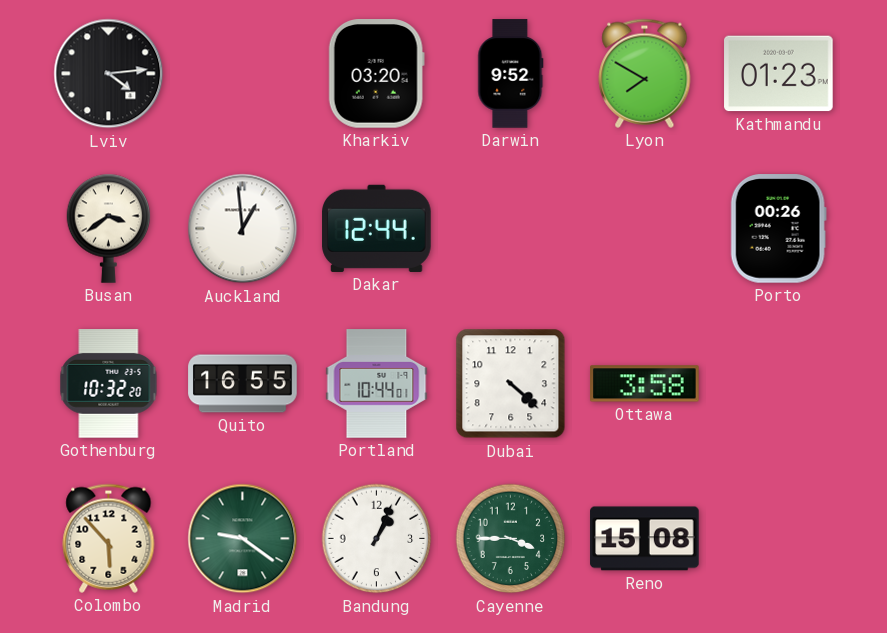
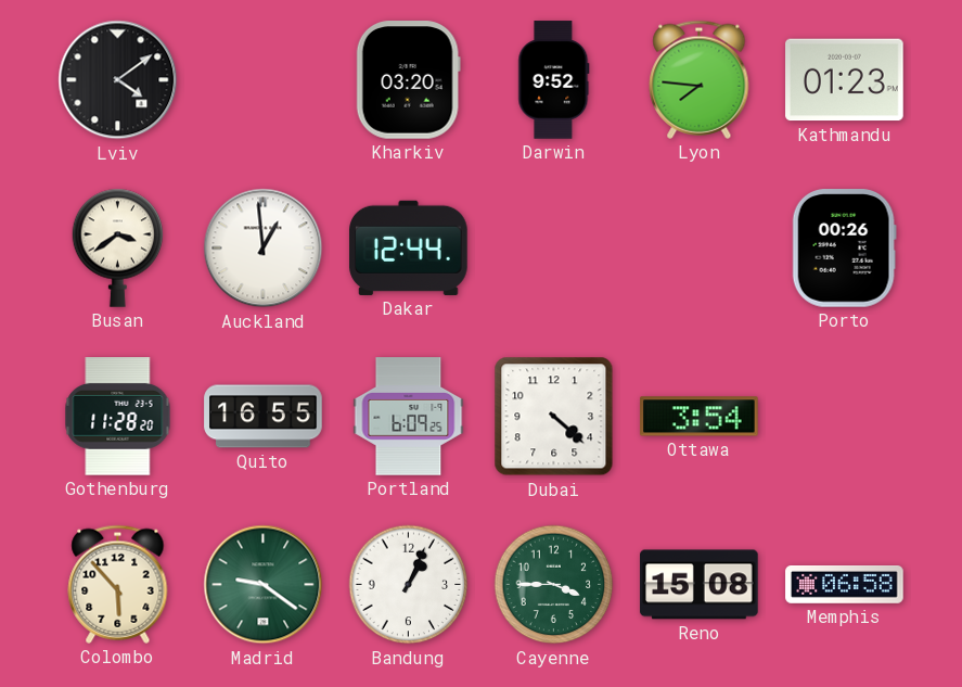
Lviv: 4:14 -> 4:09
Lyon: 7:50 -> 7:46
Gothenburg: 10:32 -> 11:28
Portland: 10:44 -> 6:09
Ottawa: 3:58 -> 3:54
Memphis: none -> 06:58
